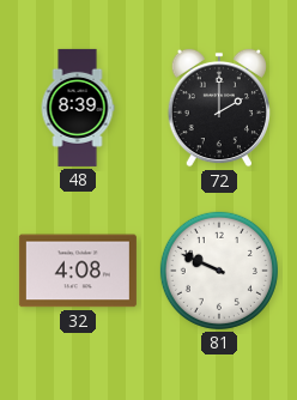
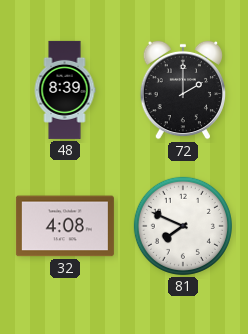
81: 9:49 -> 7:49
